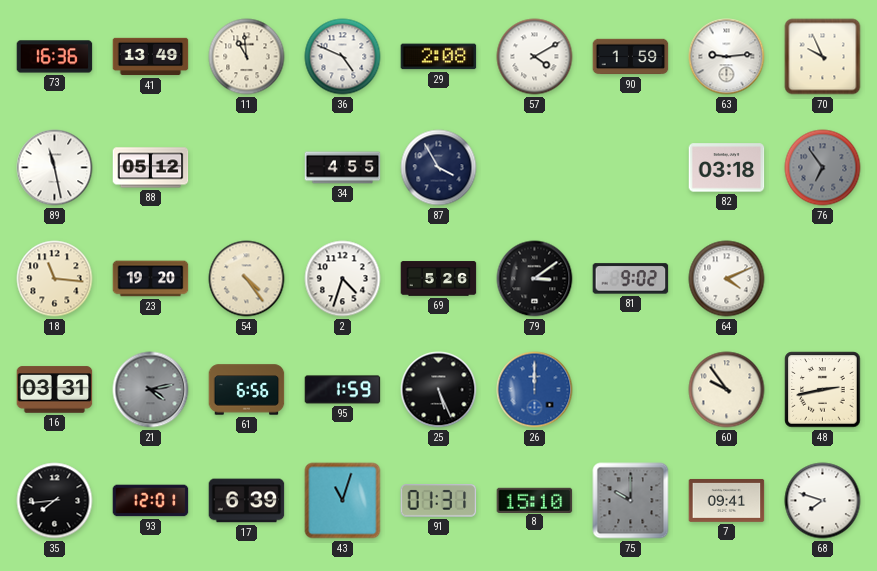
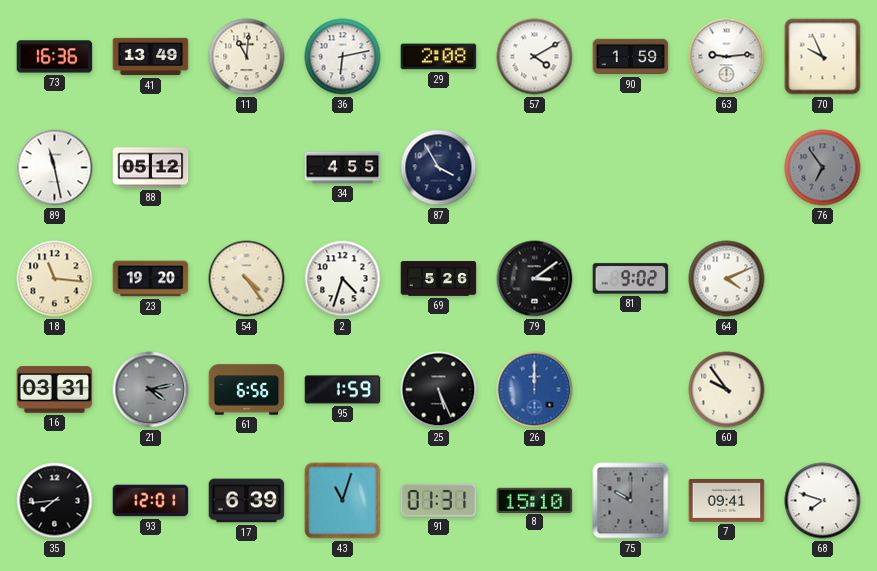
11: 10:59 -> 11:01
36: 4:49 -> 6:13
82: 03:18 -> none
48: 2:43 -> none
